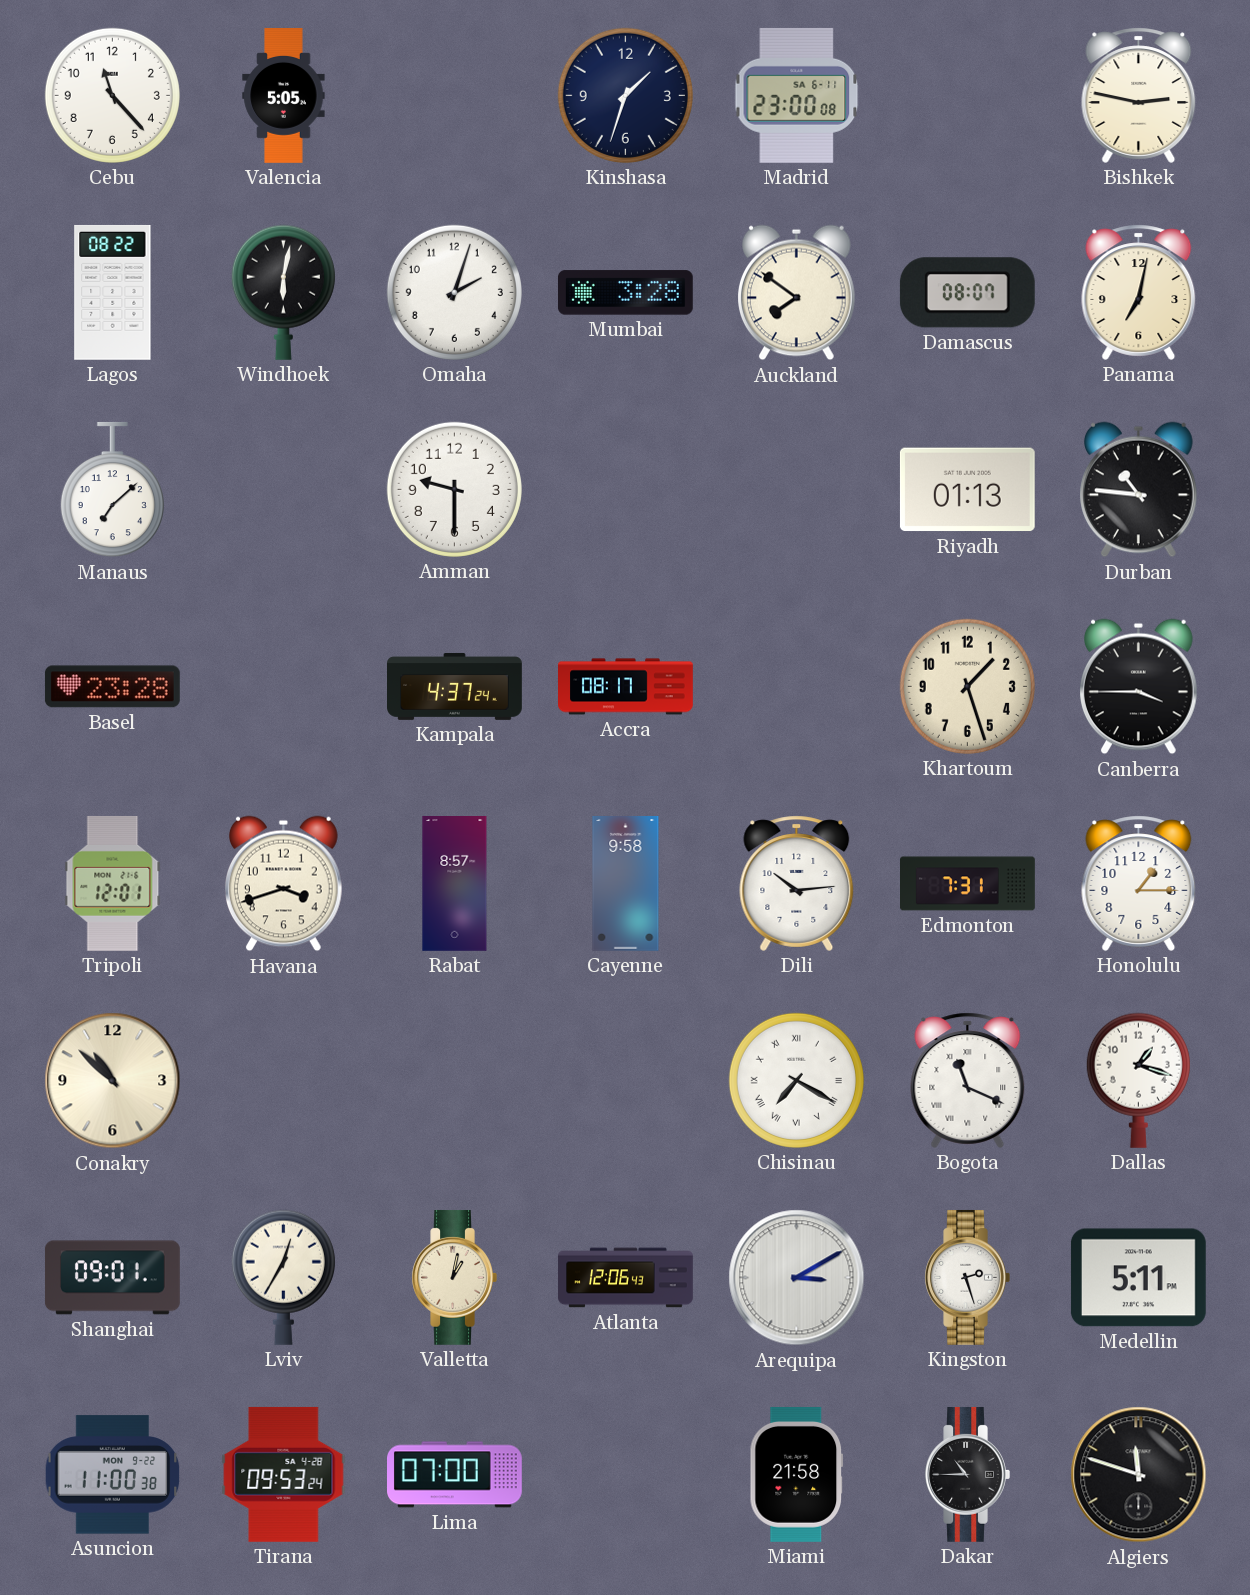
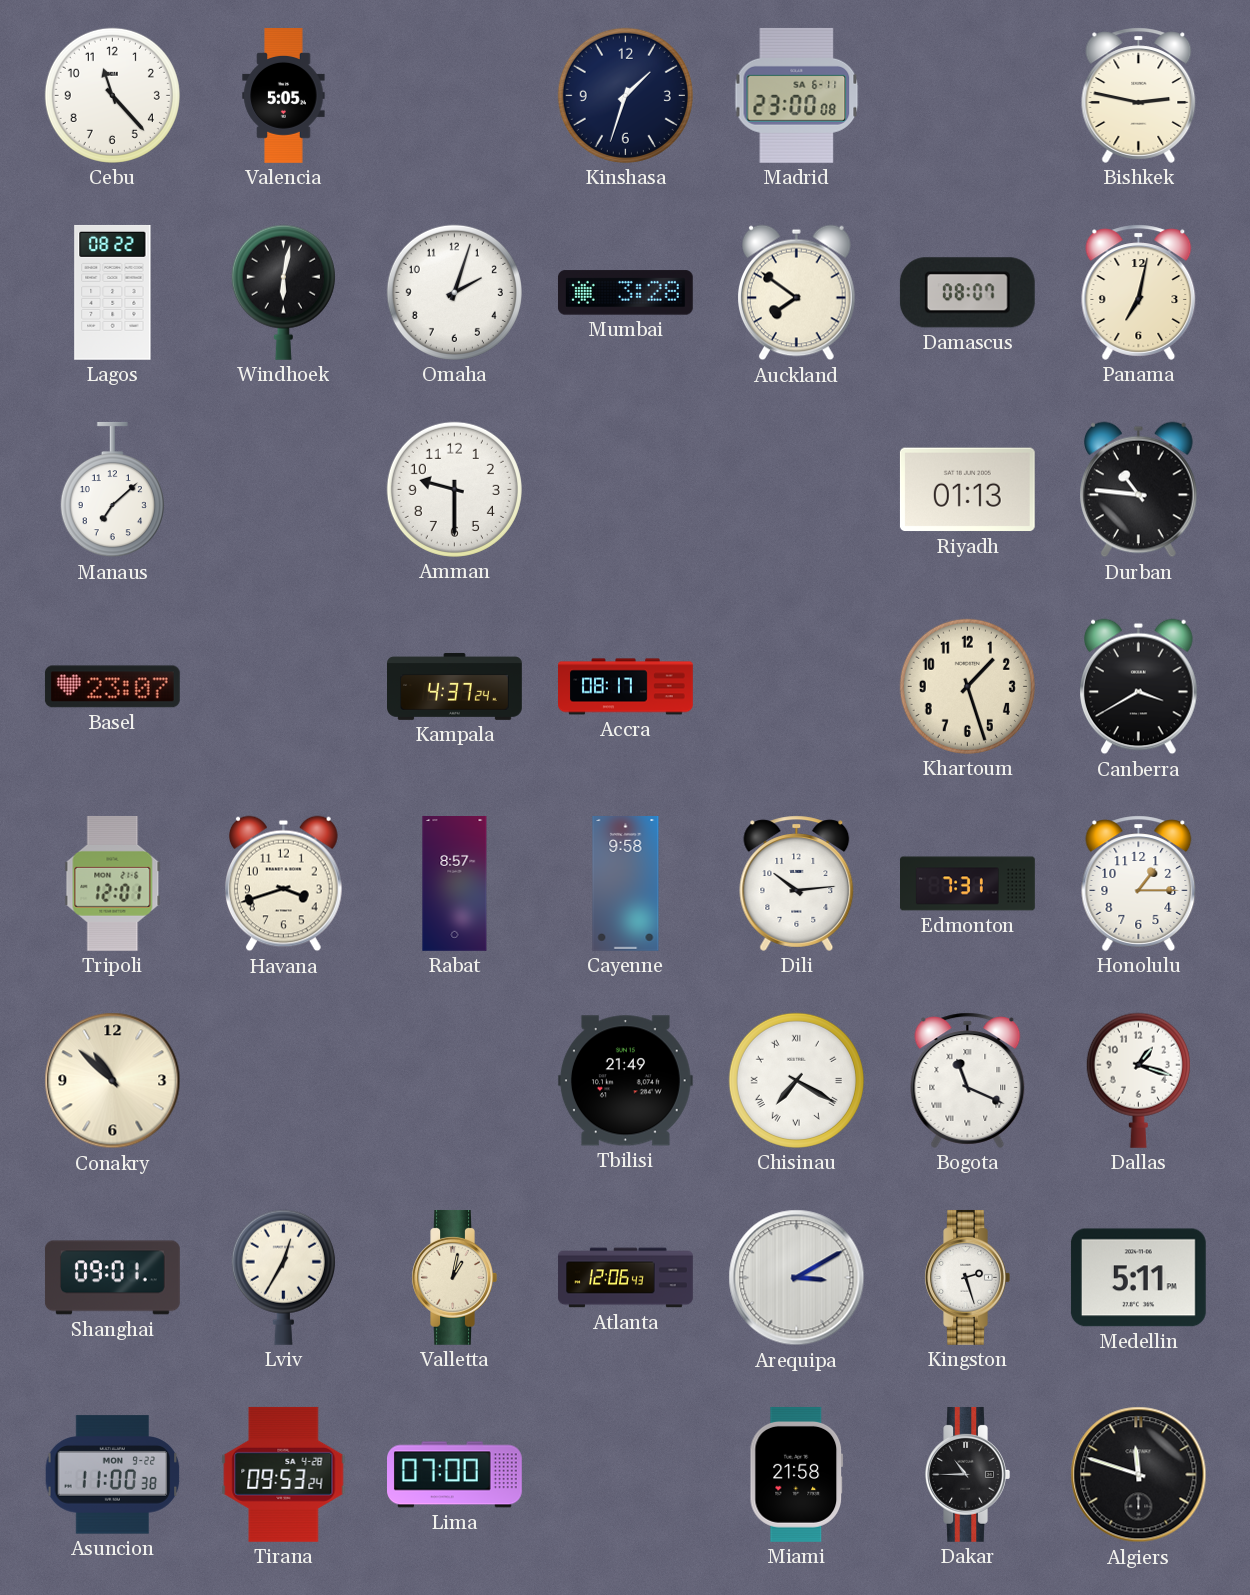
Basel: 23:28 -> 23:07
Canberra: 3:45 -> 3:40
Tbilisi: none -> 21:49
